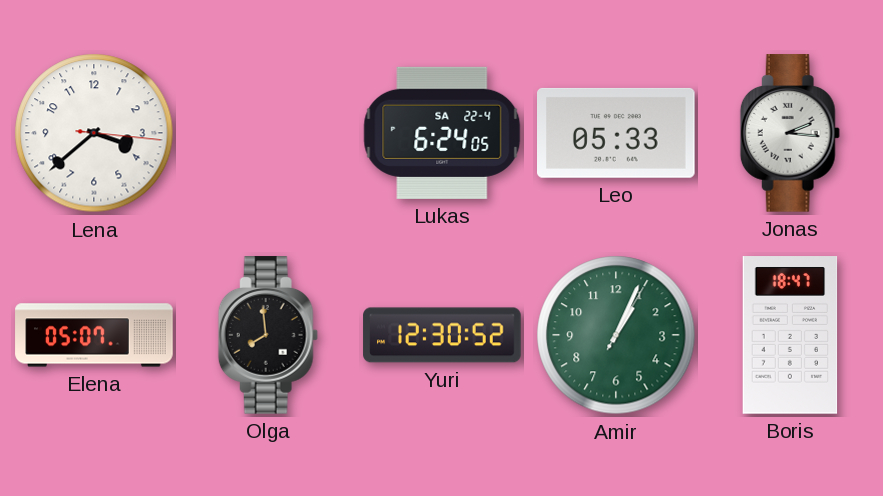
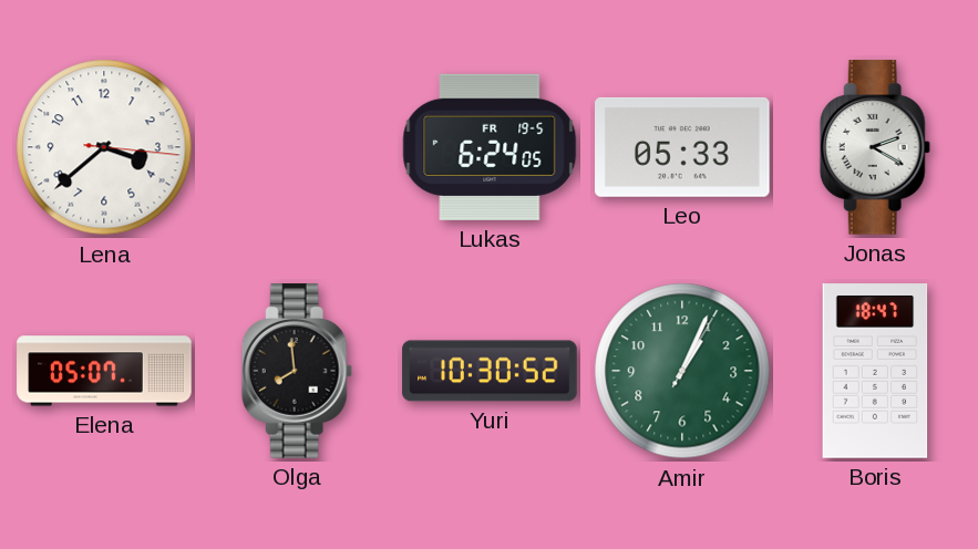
Lukas date: SA 22-4 -> FR 19-5
Jonas: 2:16 -> 2:20
Yuri: 12:30 -> 10:30
